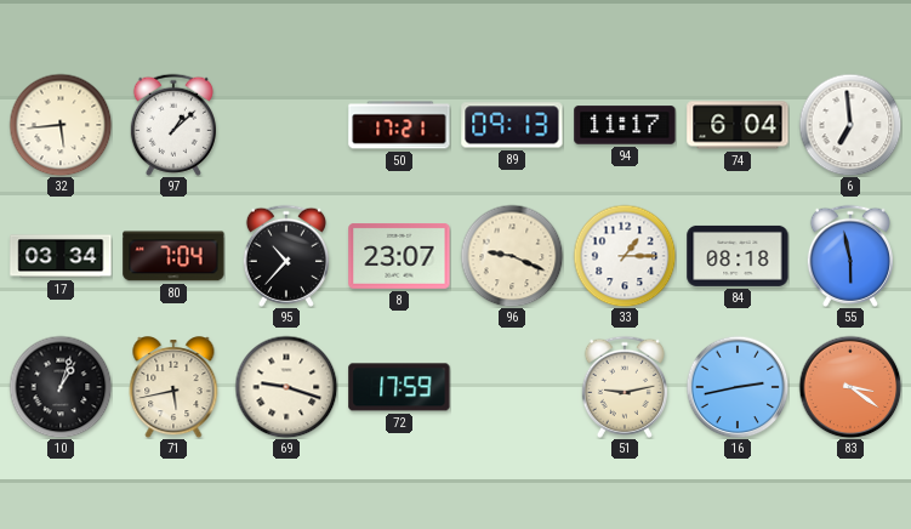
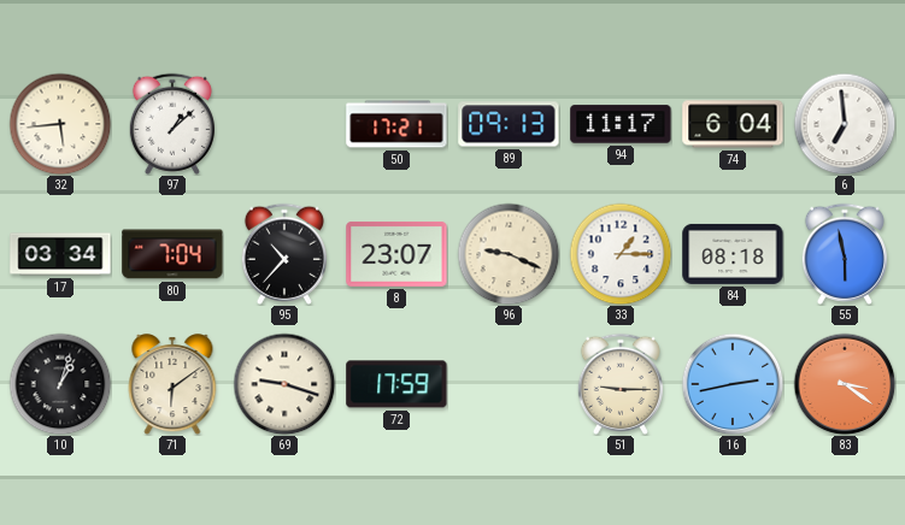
71: 5:43 -> 6:09
51: 9:13 -> 9:15
